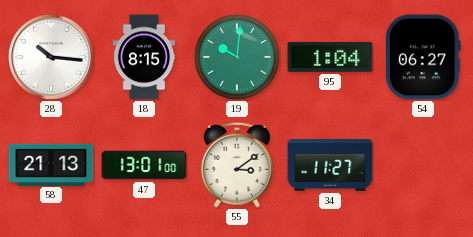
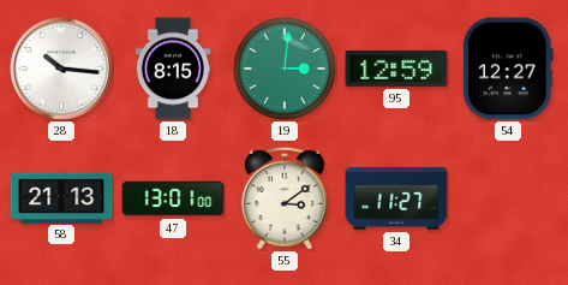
19: 10:01 -> 3:01
95: 1:04 -> 12:59
54: 06:27 -> 12:27
